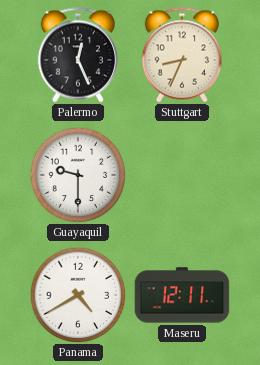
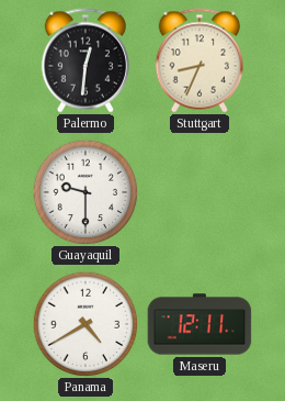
Palermo: 12:26 -> 12:31
